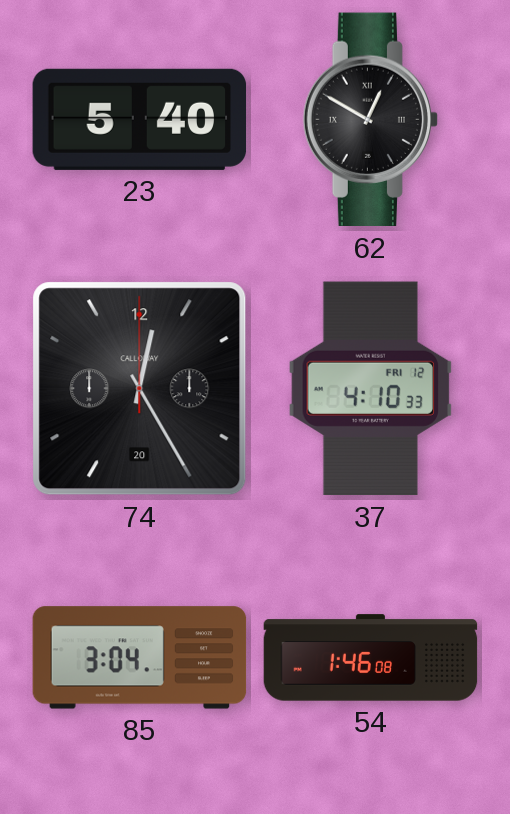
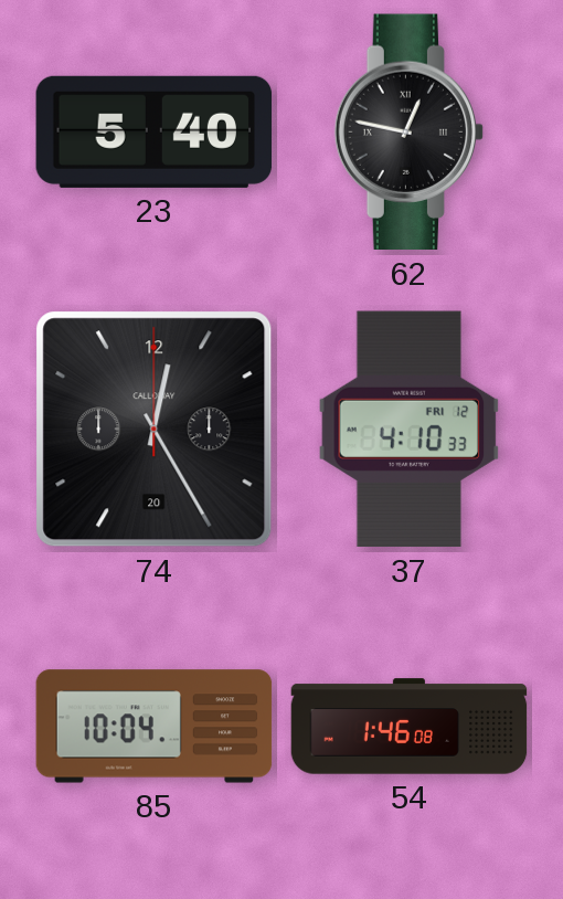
62: 12:50 -> 12:47
85: 3:04 -> 10:04
